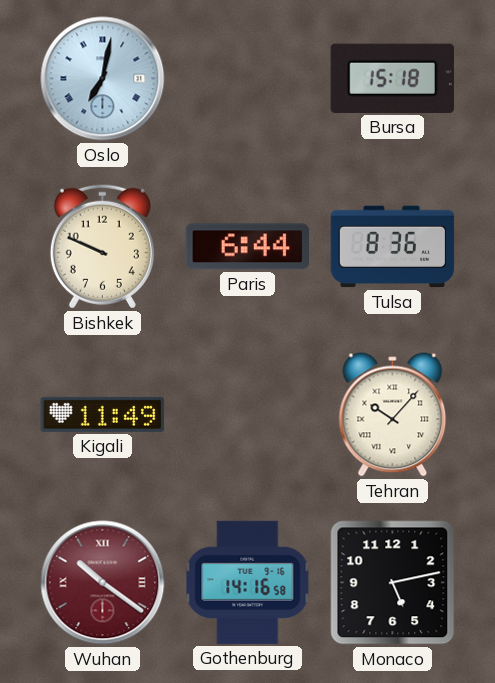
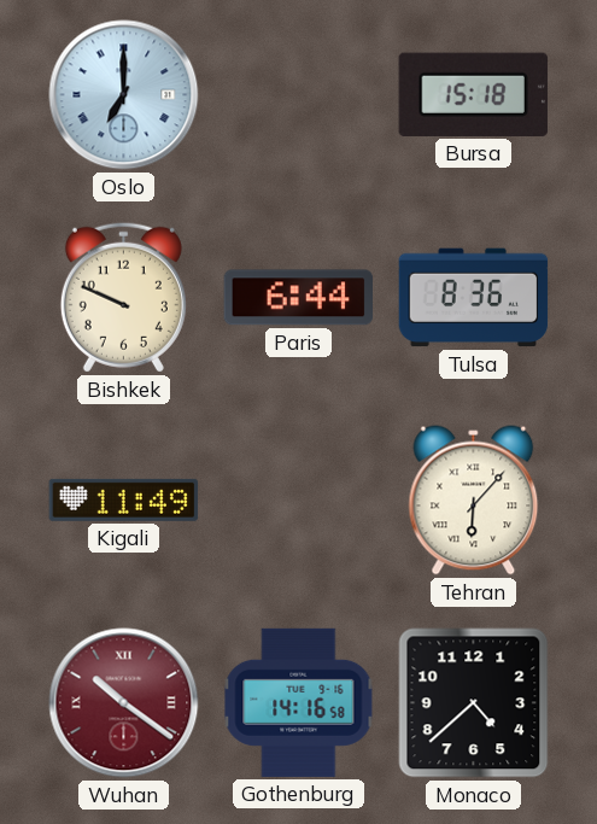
Oslo: 7:02 -> 7:00
Tehran: 10:07 -> 6:07
Monaco: 5:13 -> 4:38
